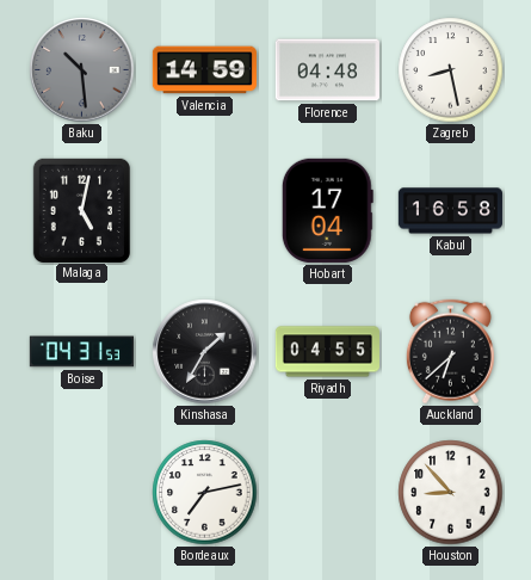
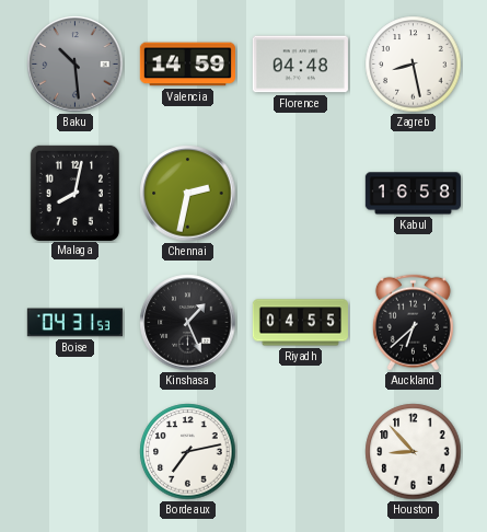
Malaga: 5:02 -> 8:02
Chennai: none -> 2:32
Hobart: 17:04 -> none
Kinshasa: 1:35 -> 1:26
